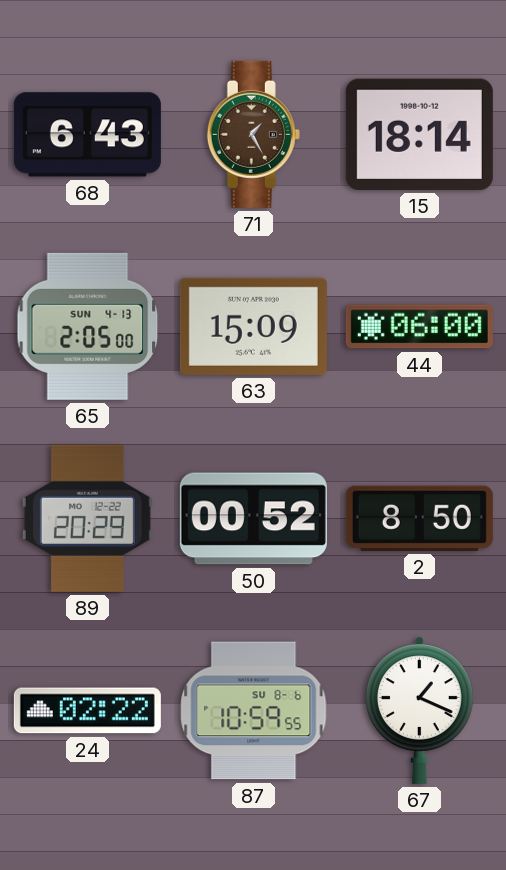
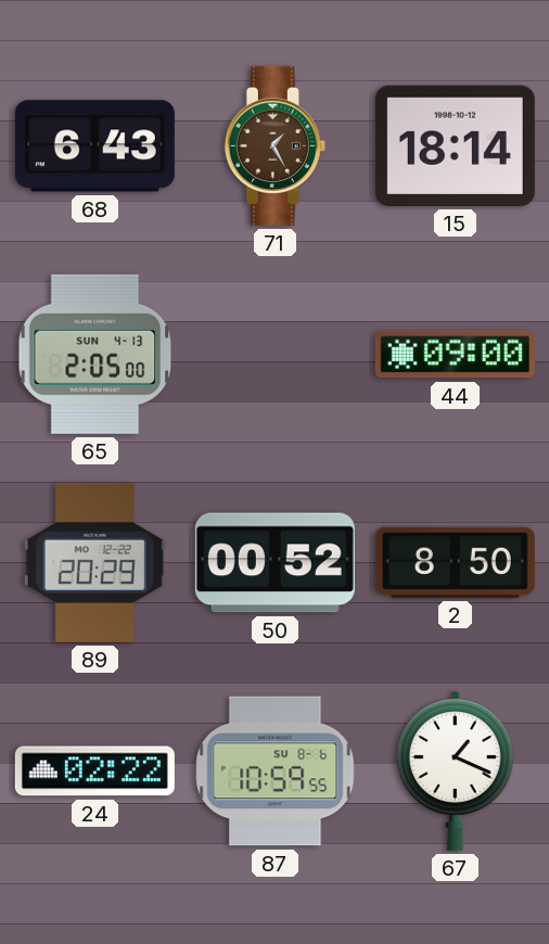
63: 15:09 -> none
44: 06:00 -> 09:00
